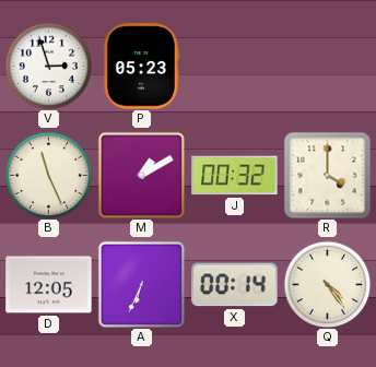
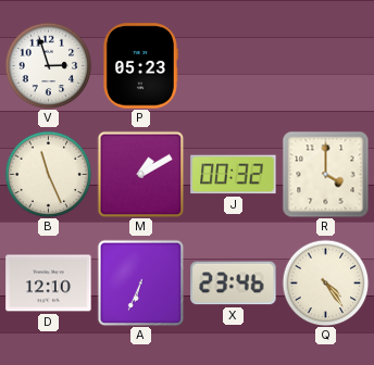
D: 12:05 -> 12:10
X: 00:14 -> 23:46
